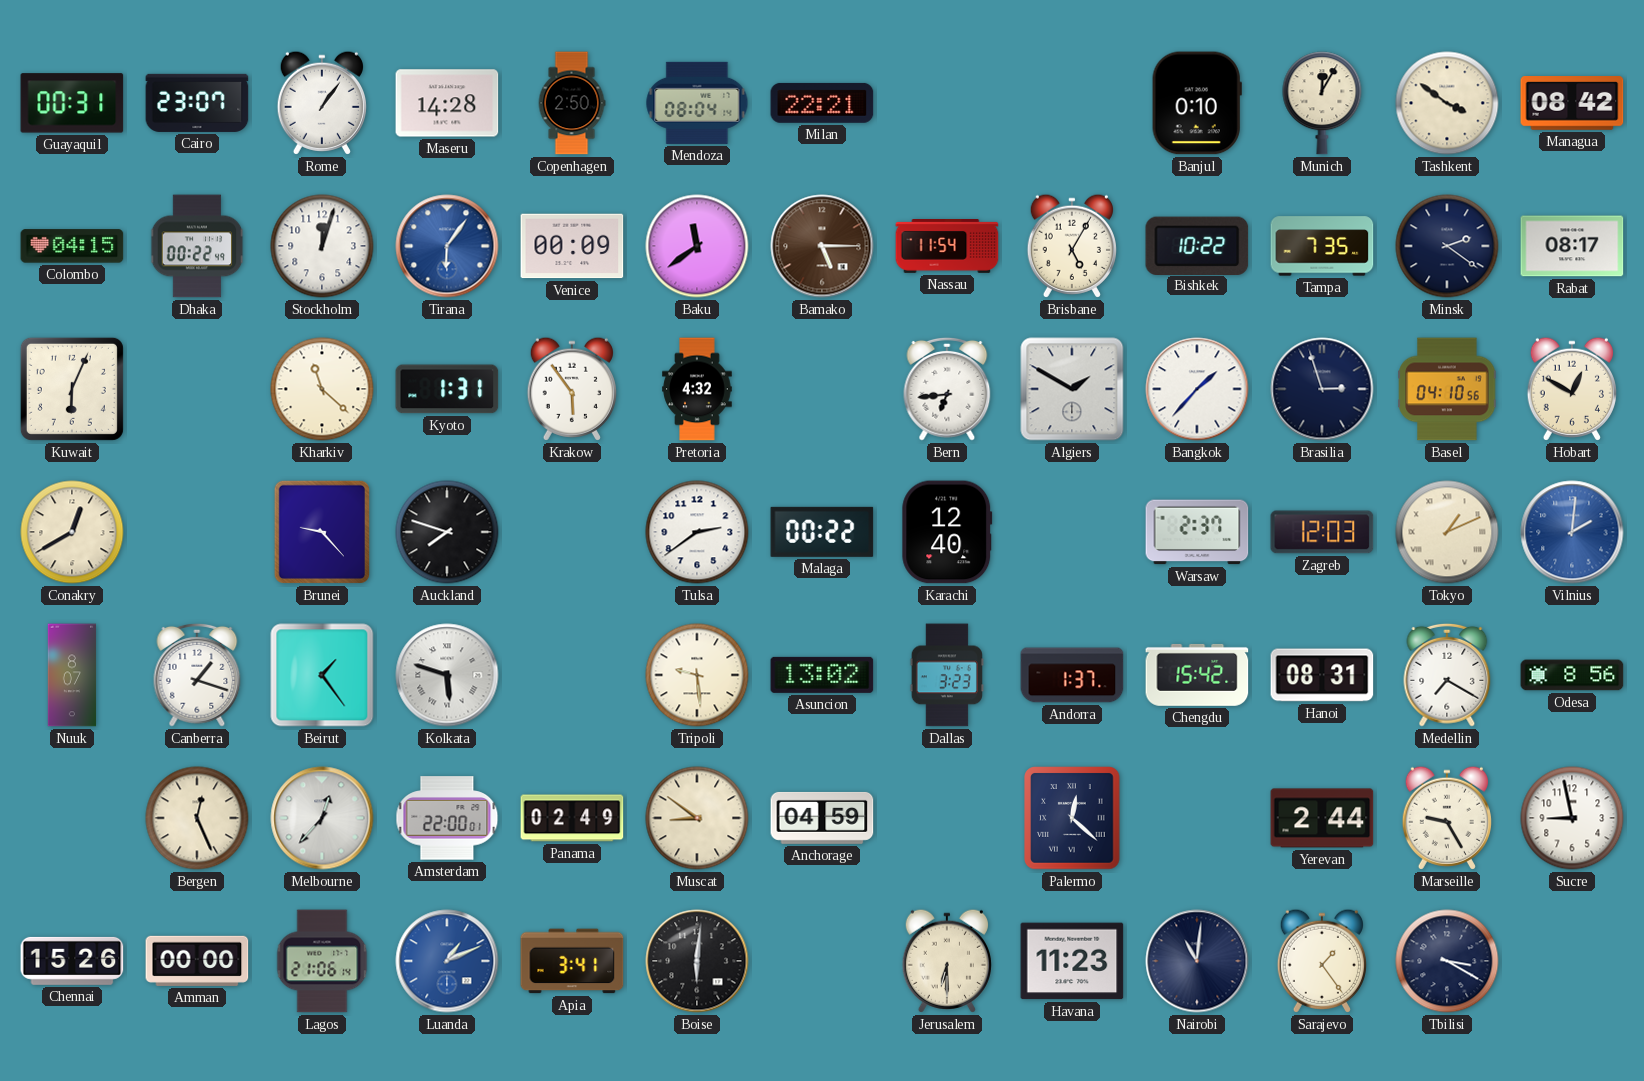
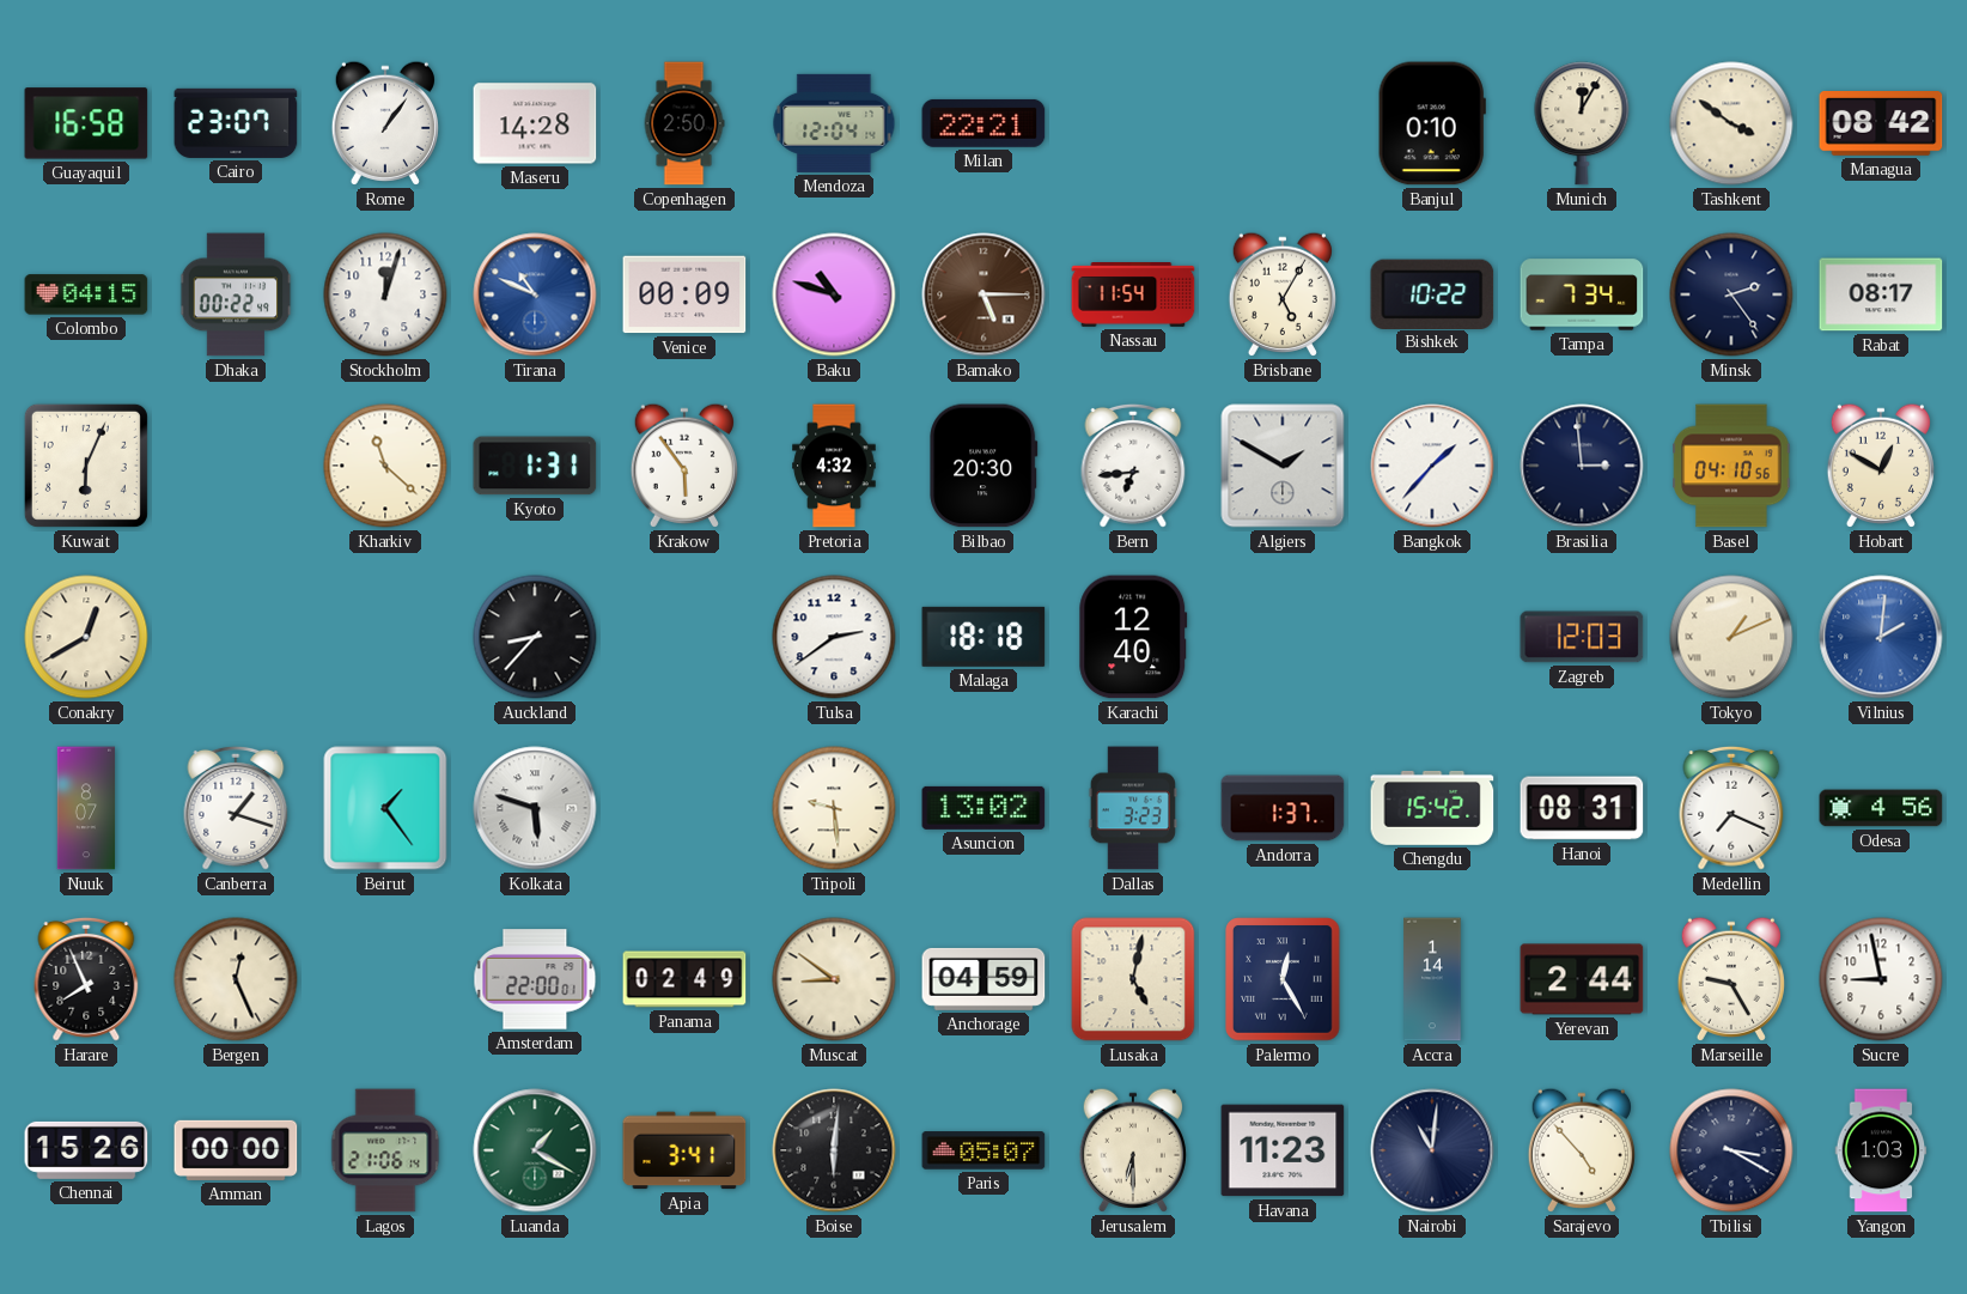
Guayaquil: 00:31 -> 16:58
Mendoza: 08:04 -> 12:04
Tirana: 6:06 -> 10:49
Baku: 11:39 -> 10:48
Tampa: 7:35 -> 7:34
Minsk: 2:21 -> 2:24
Bilbao: none -> 20:30
Brasilia: 2:57 -> 2:59
Brunei: 9:23 -> none
Auckland: 7:48 -> 8:37
Malaga: 00:22 -> 18:18
Warsaw: 2:37 -> none
Medellin: 7:20 -> 7:19
Odesa: 8:56 -> 4:56
Harare: none -> 7:56
Melbourne: 12:37 -> none
Lusaka: none -> 5:02
Palermo: 12:22 -> 12:25
Accra: none -> 1:14
Luanda: 1:11 -> 1:20
Luanda dial: blue -> green
Paris: none -> 05:07
Sarajevo: 1:24 -> 4:53
Yangon: none -> 1:03
